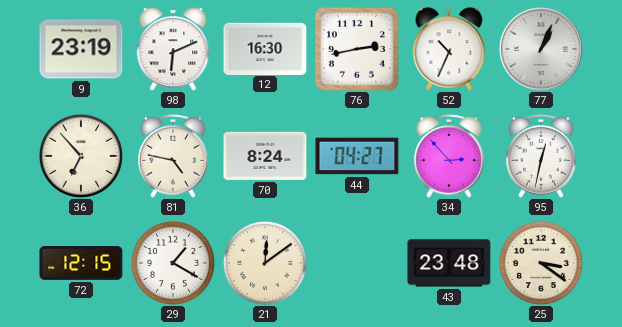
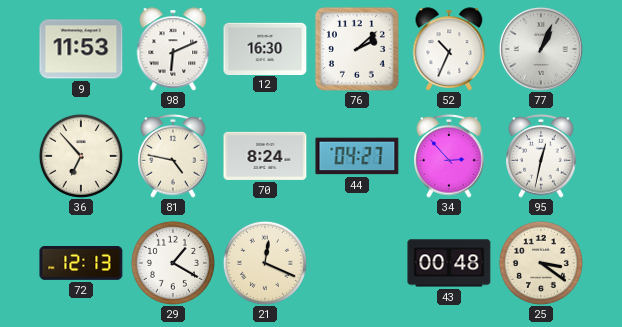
9: 23:19 -> 11:53
76: 2:43 -> 2:08
72: 12:15 -> 12:13
21: 12:09 -> 12:19
43: 23:48 -> 00:48
